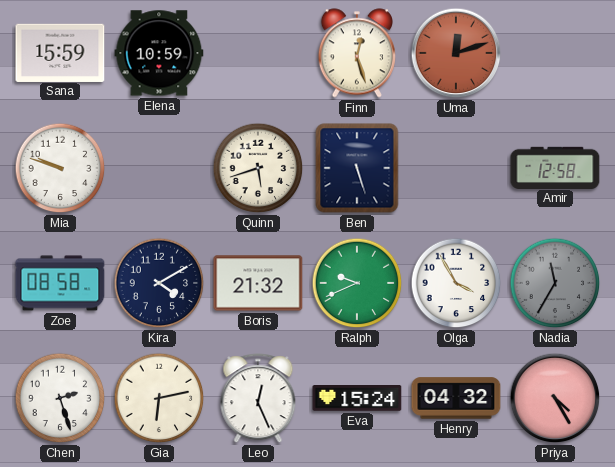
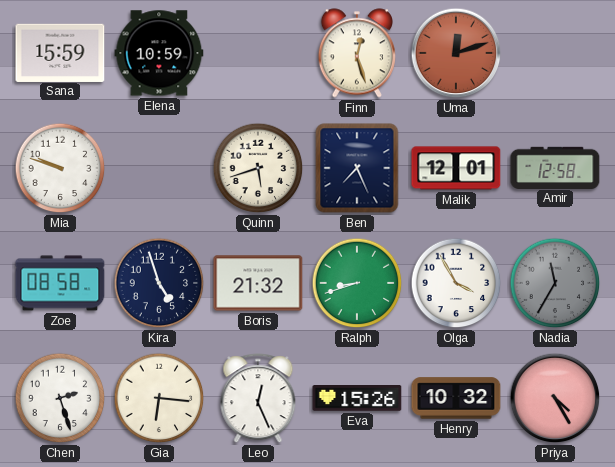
Ben: 5:27 -> 7:26
Malik: none -> 12:01
Kira: 4:10 -> 4:57
Ralph: 9:41 -> 8:42
Gia: 6:13 -> 6:16
Eva: 15:24 -> 15:26
Henry: 04:32 -> 10:32
